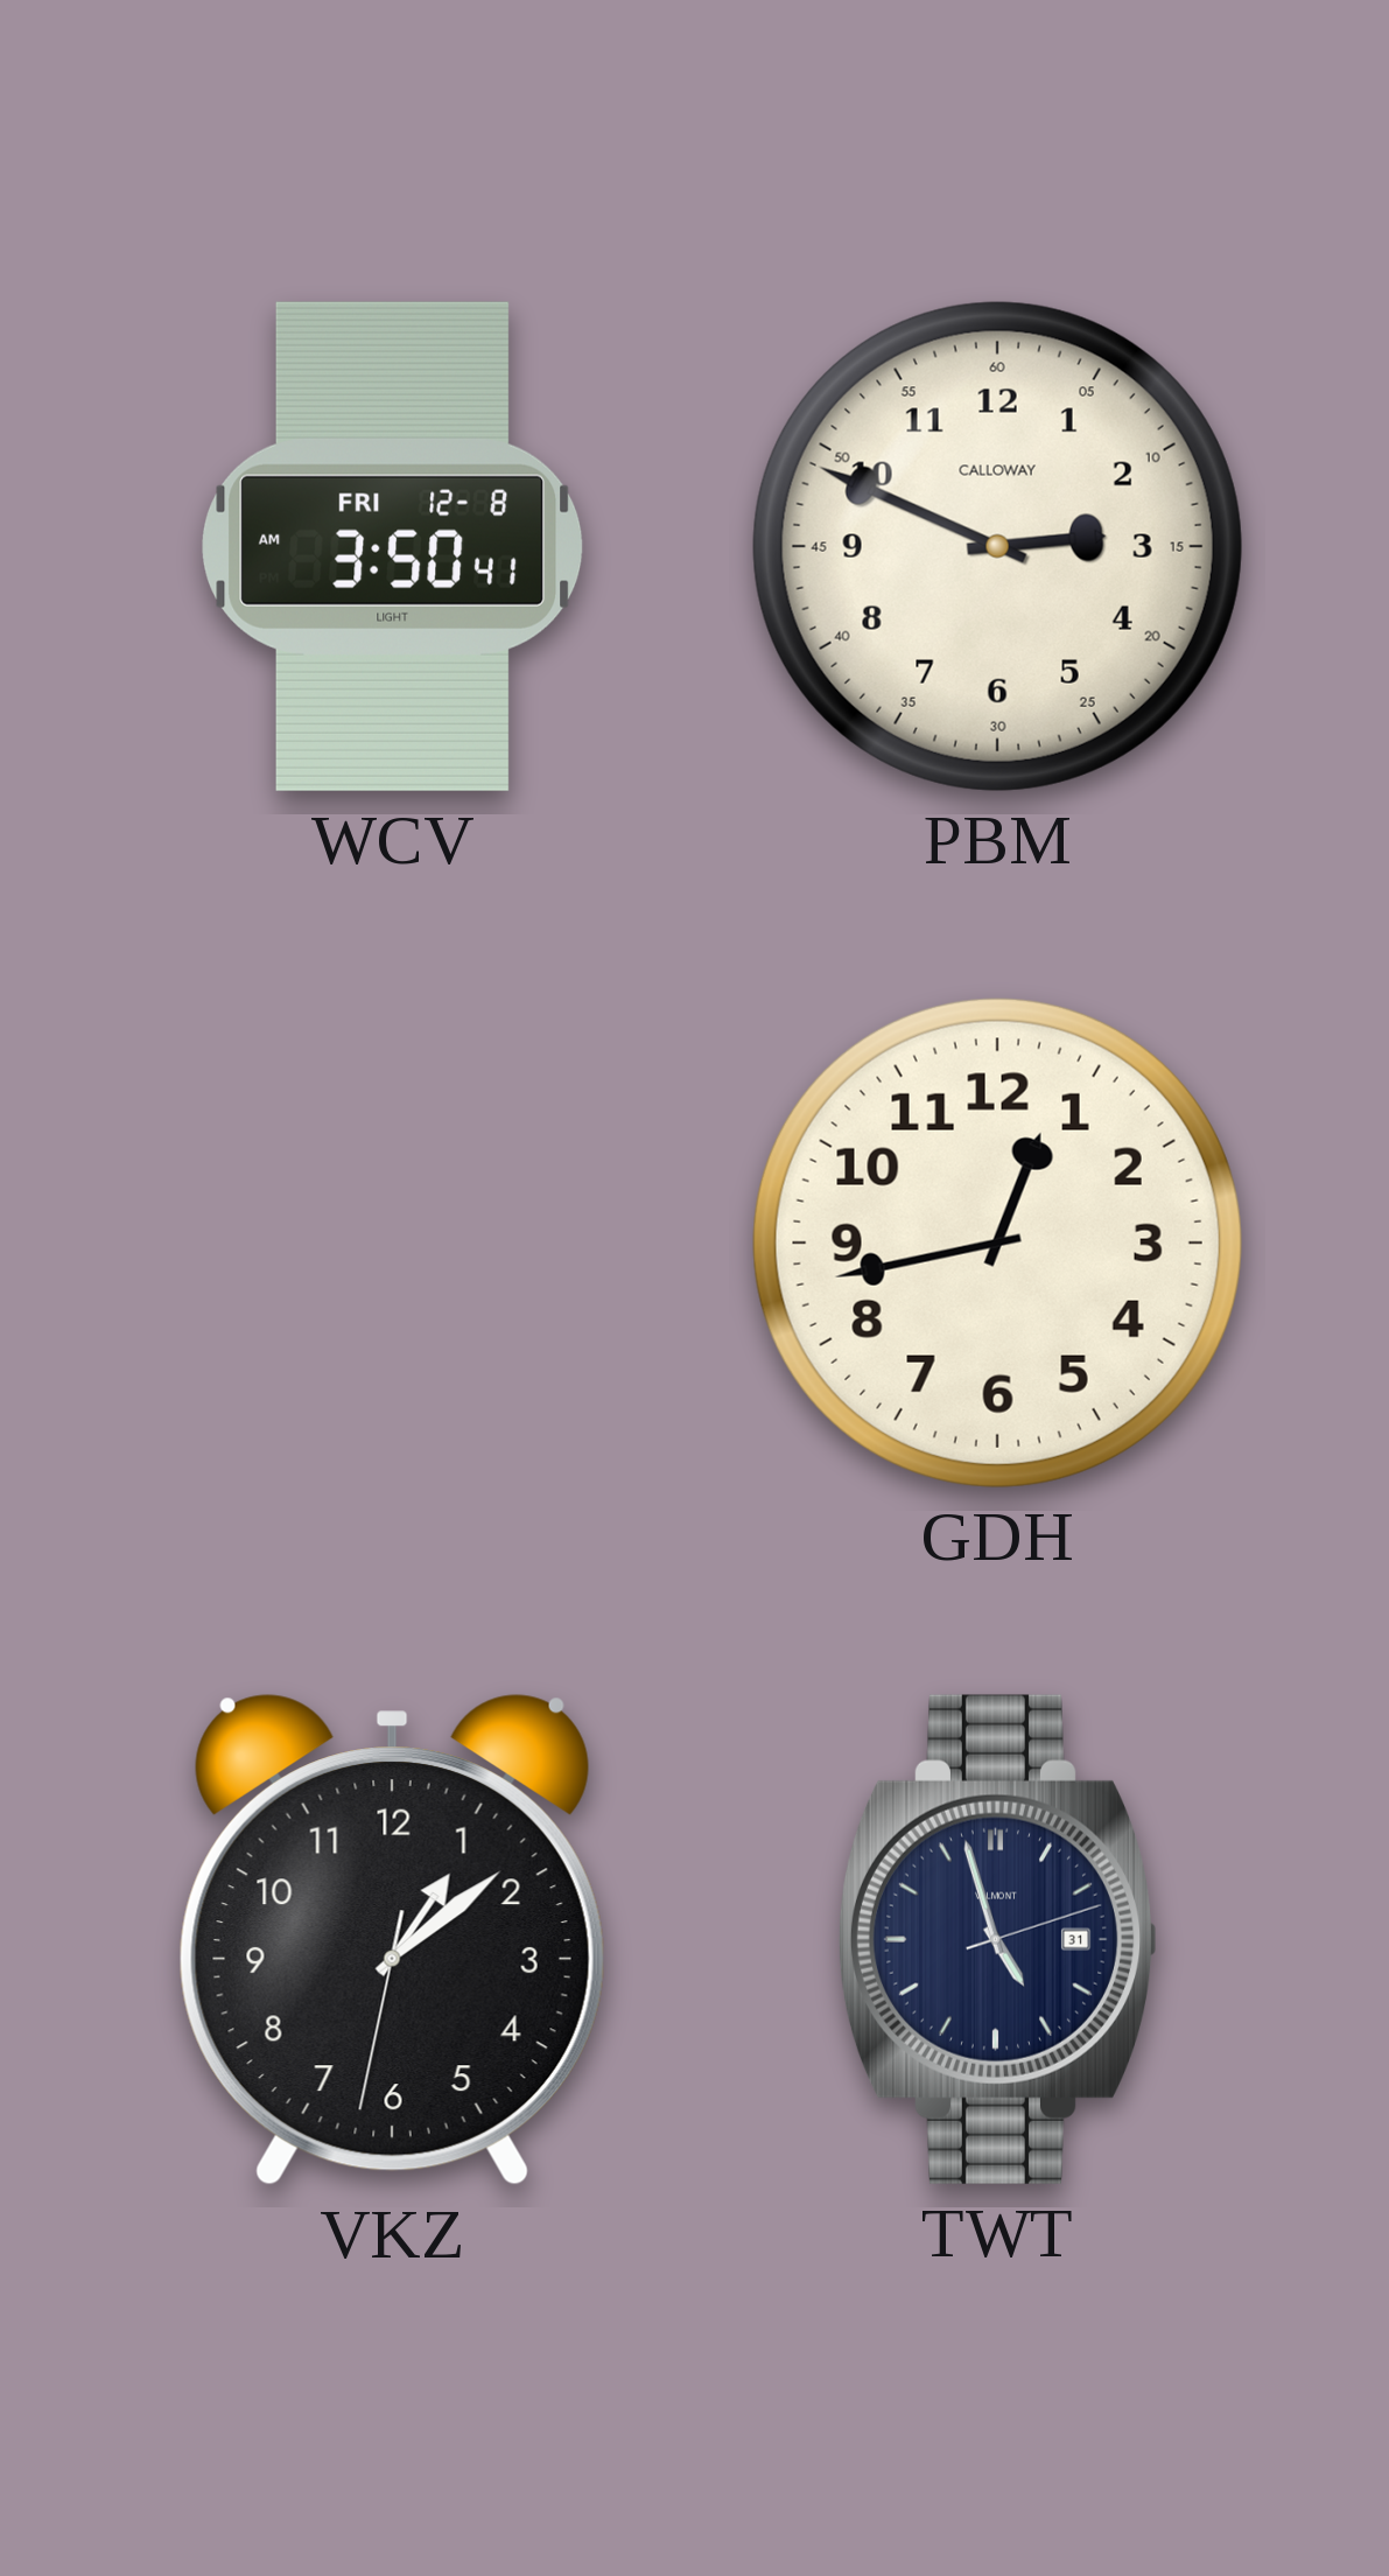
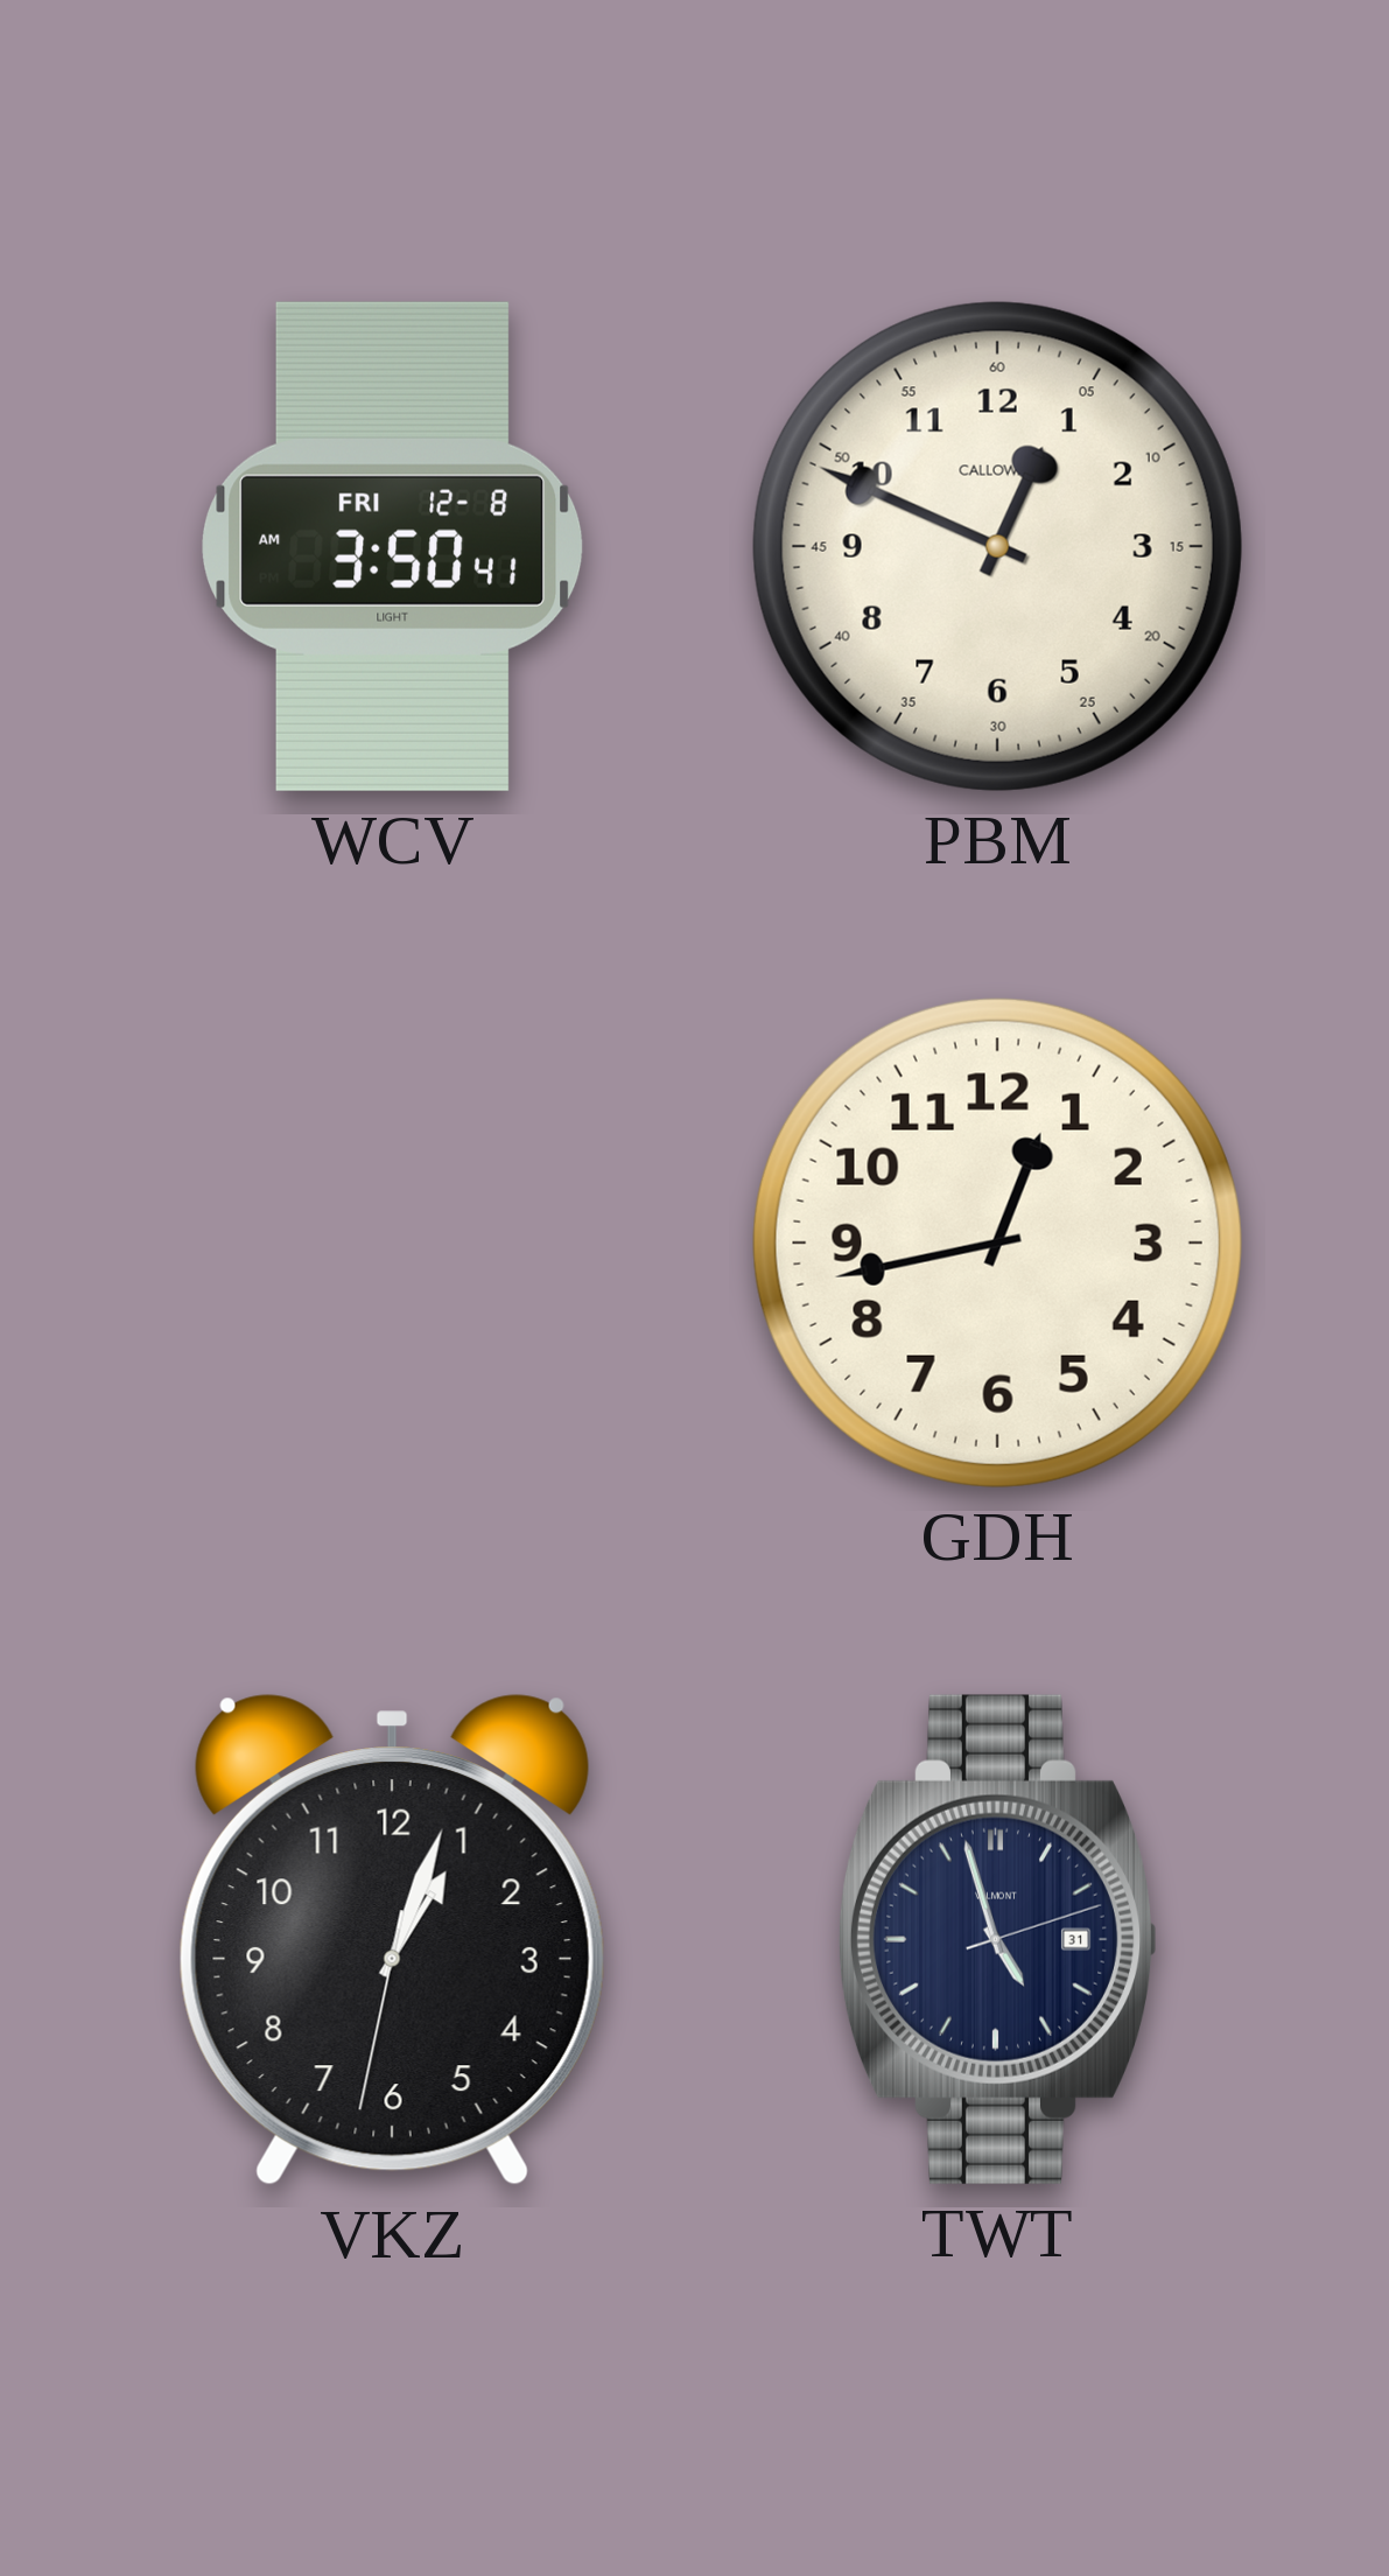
PBM: 2:49 -> 12:49
VKZ: 1:08 -> 1:03
